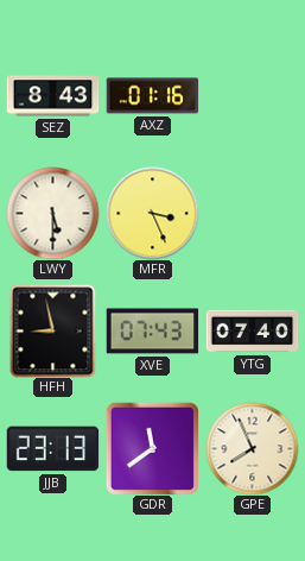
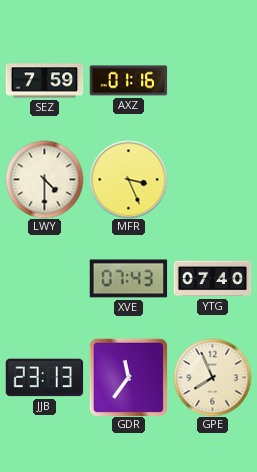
SEZ: 8:43 -> 7:59
LWY: 5:30 -> 4:30
HFH: 8:58 -> none
GDR: 11:39 -> 11:36
